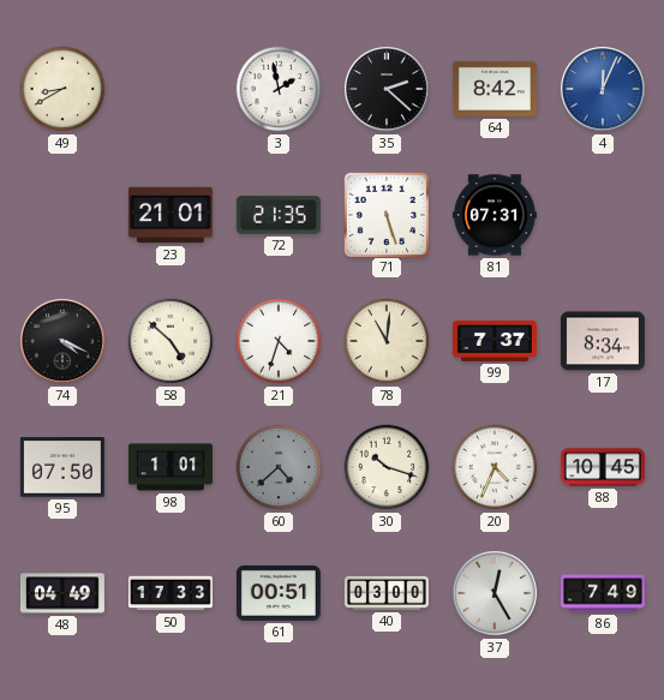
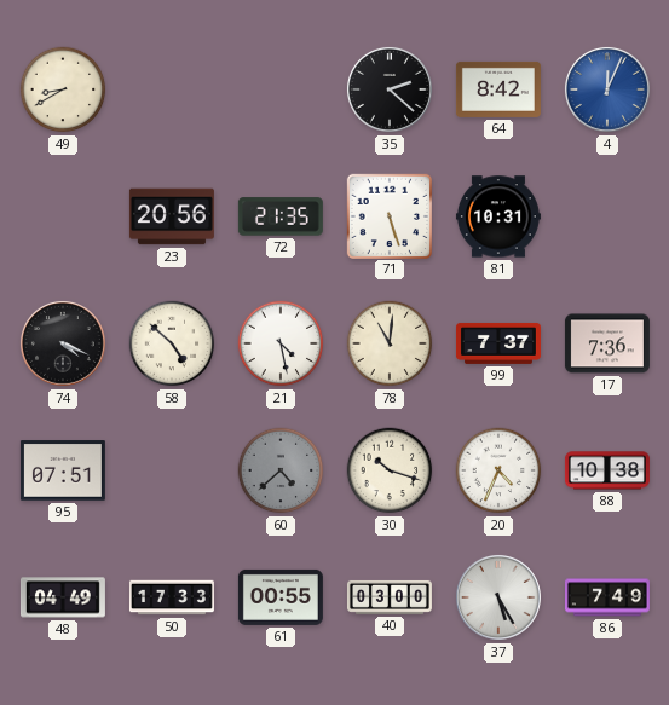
3: 1:58 -> none
23: 21:01 -> 20:56
81: 07:31 -> 10:31
21: 4:33 -> 4:28
17: 8:34 -> 7:36
95: 07:50 -> 07:51
98: 1:01 -> none
88: 10:45 -> 10:38
61: 00:51 -> 00:55
37: 12:25 -> 5:25
